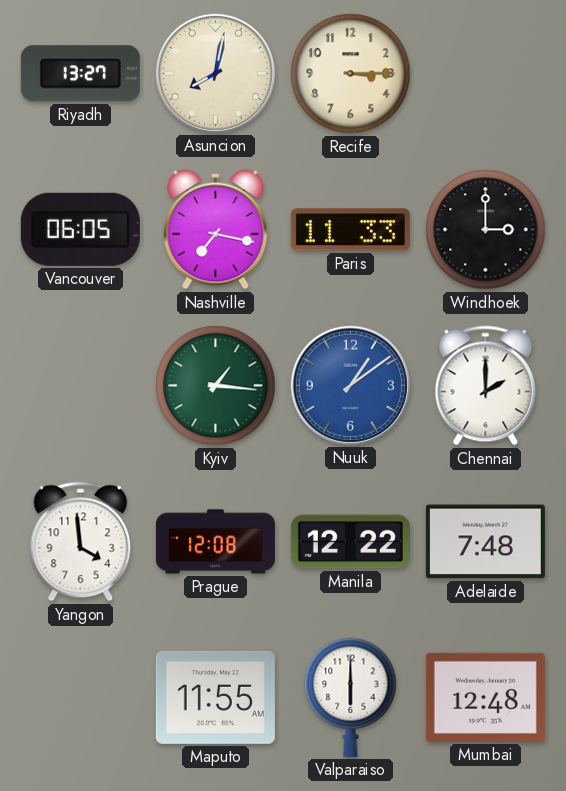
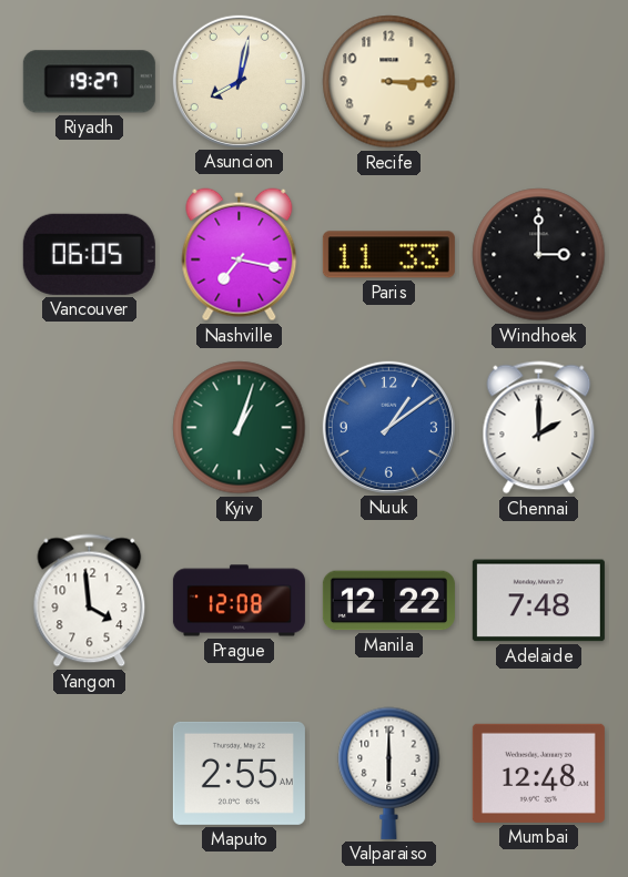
Riyadh: 13:27 -> 19:27
Kyiv: 1:16 -> 1:03
Maputo: 11:55 -> 2:55
